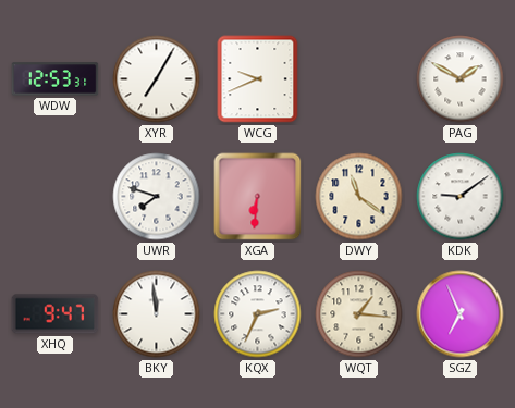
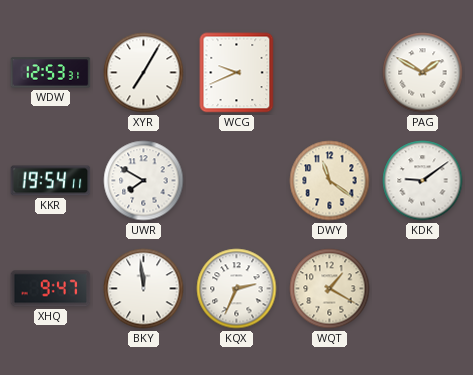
KKR: none -> 19:54
UWR: 7:48 -> 7:50
XGA: 6:31 -> none
WQT: 1:16 -> 1:20
SGZ: 6:56 -> none
